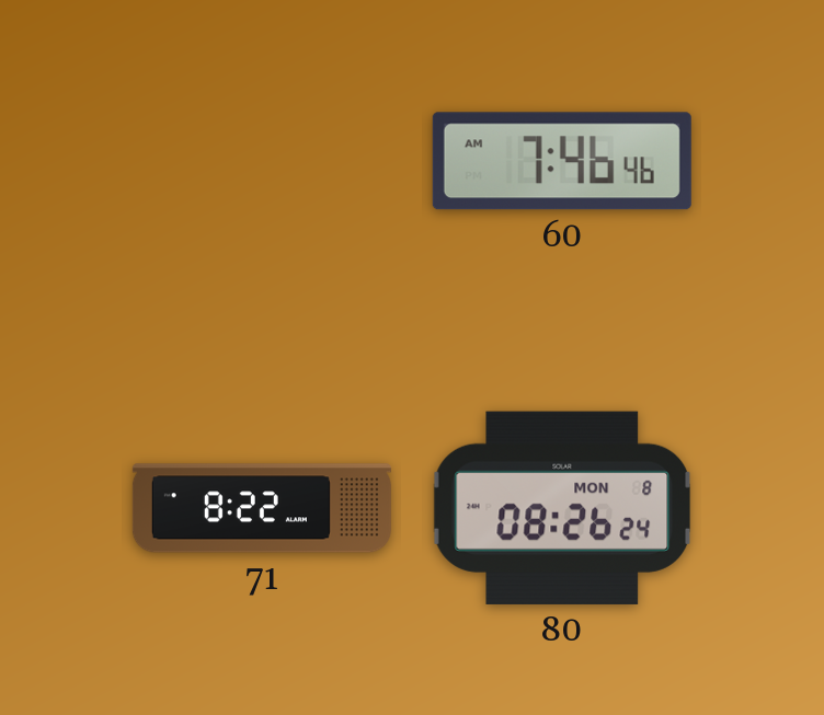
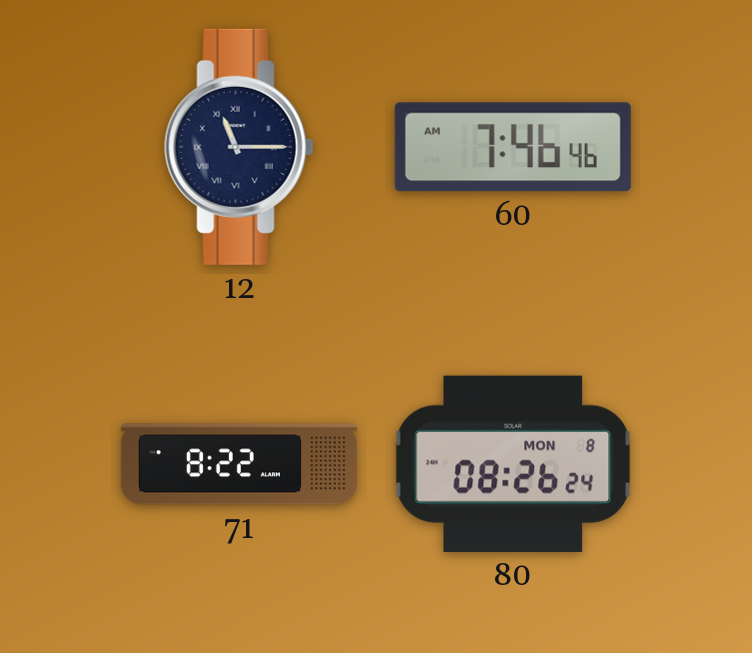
12: none -> 11:15
